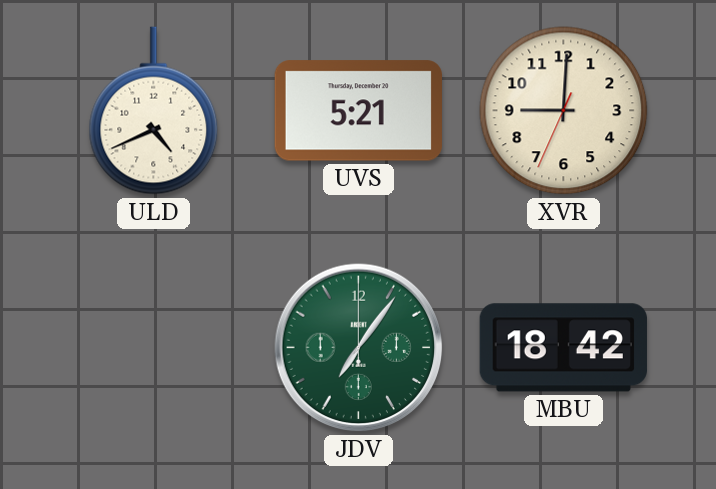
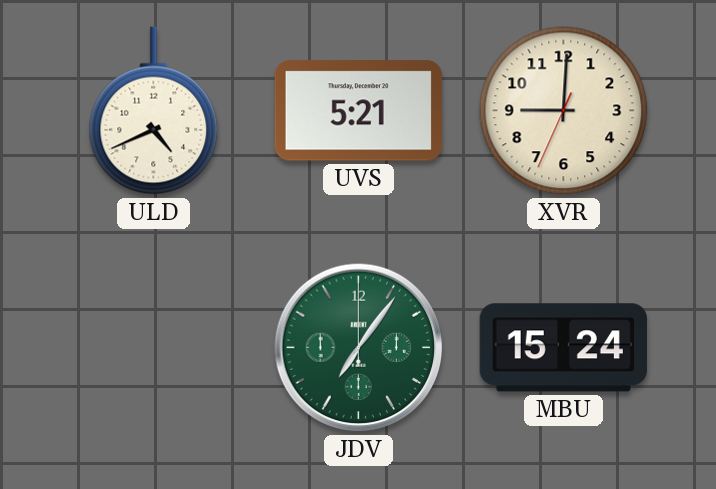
MBU: 18:42 -> 15:24
